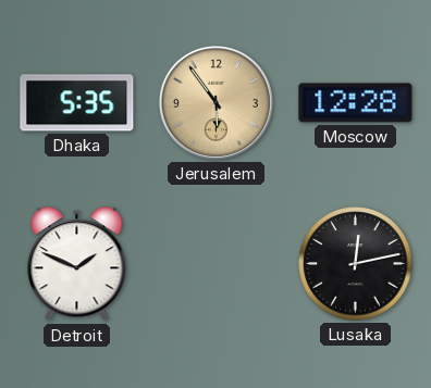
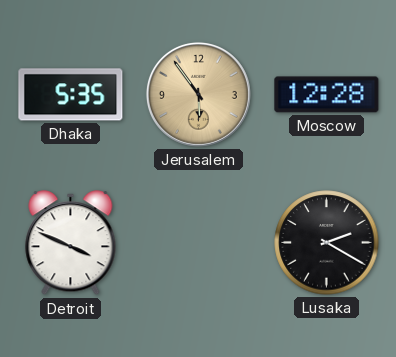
Detroit: 1:49 -> 3:49
Lusaka: 12:13 -> 2:20
